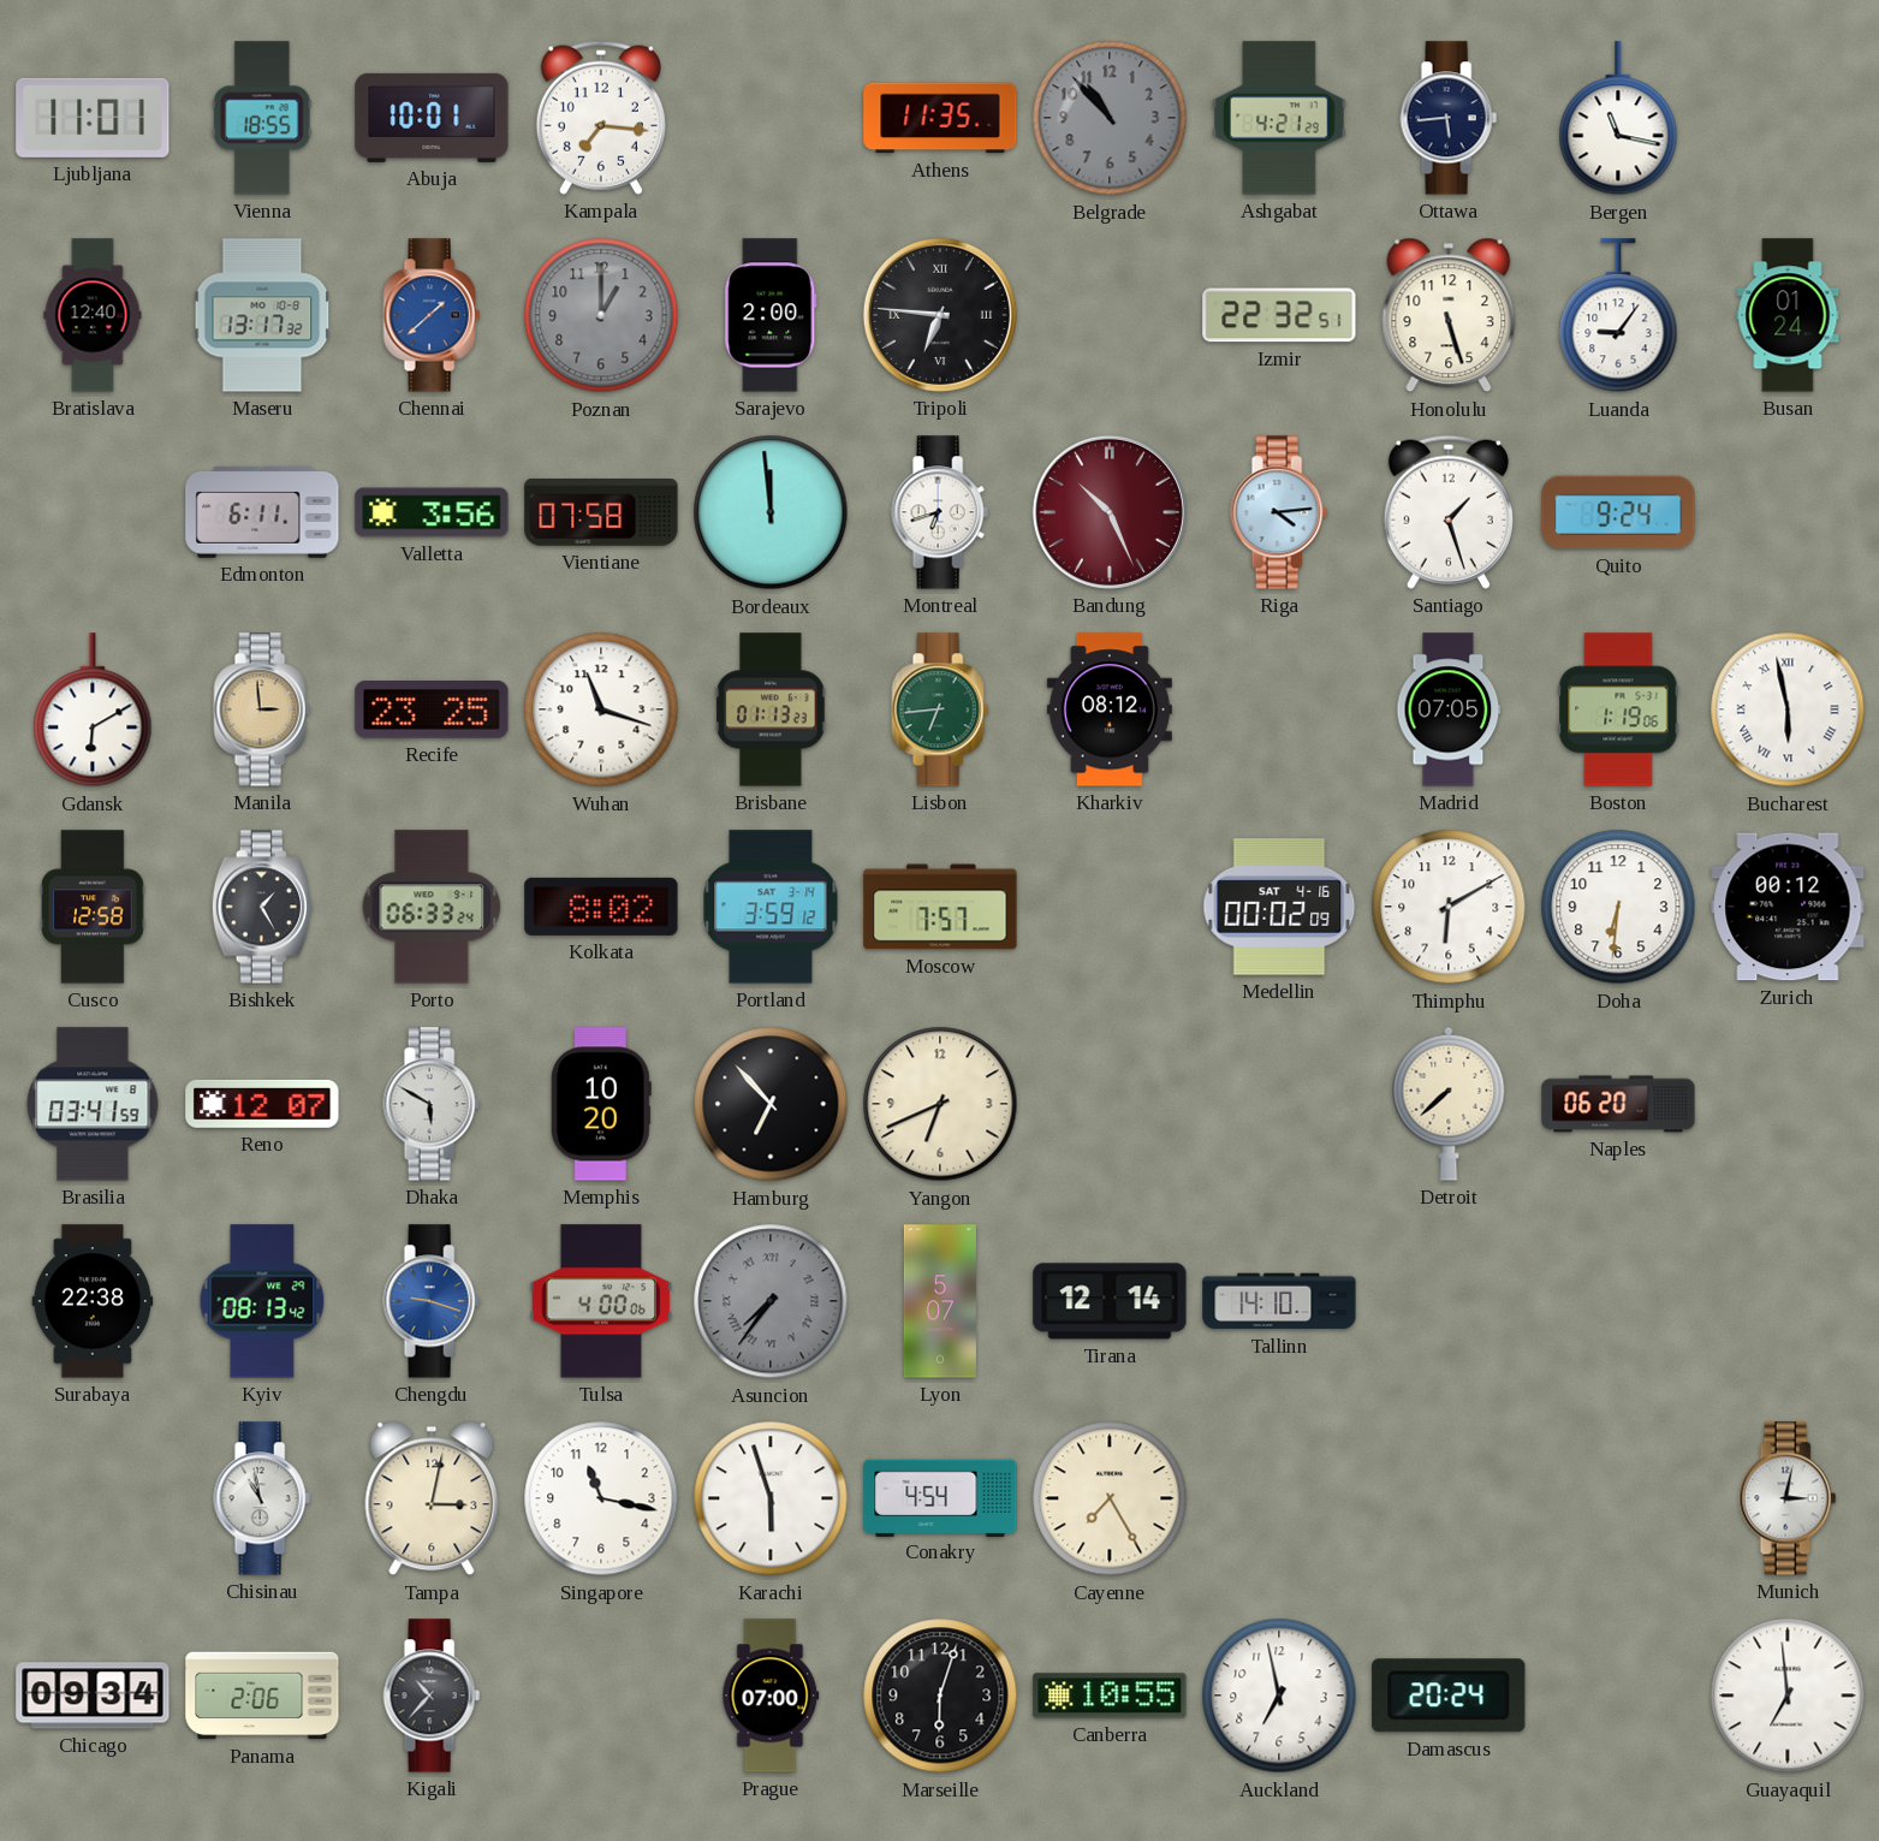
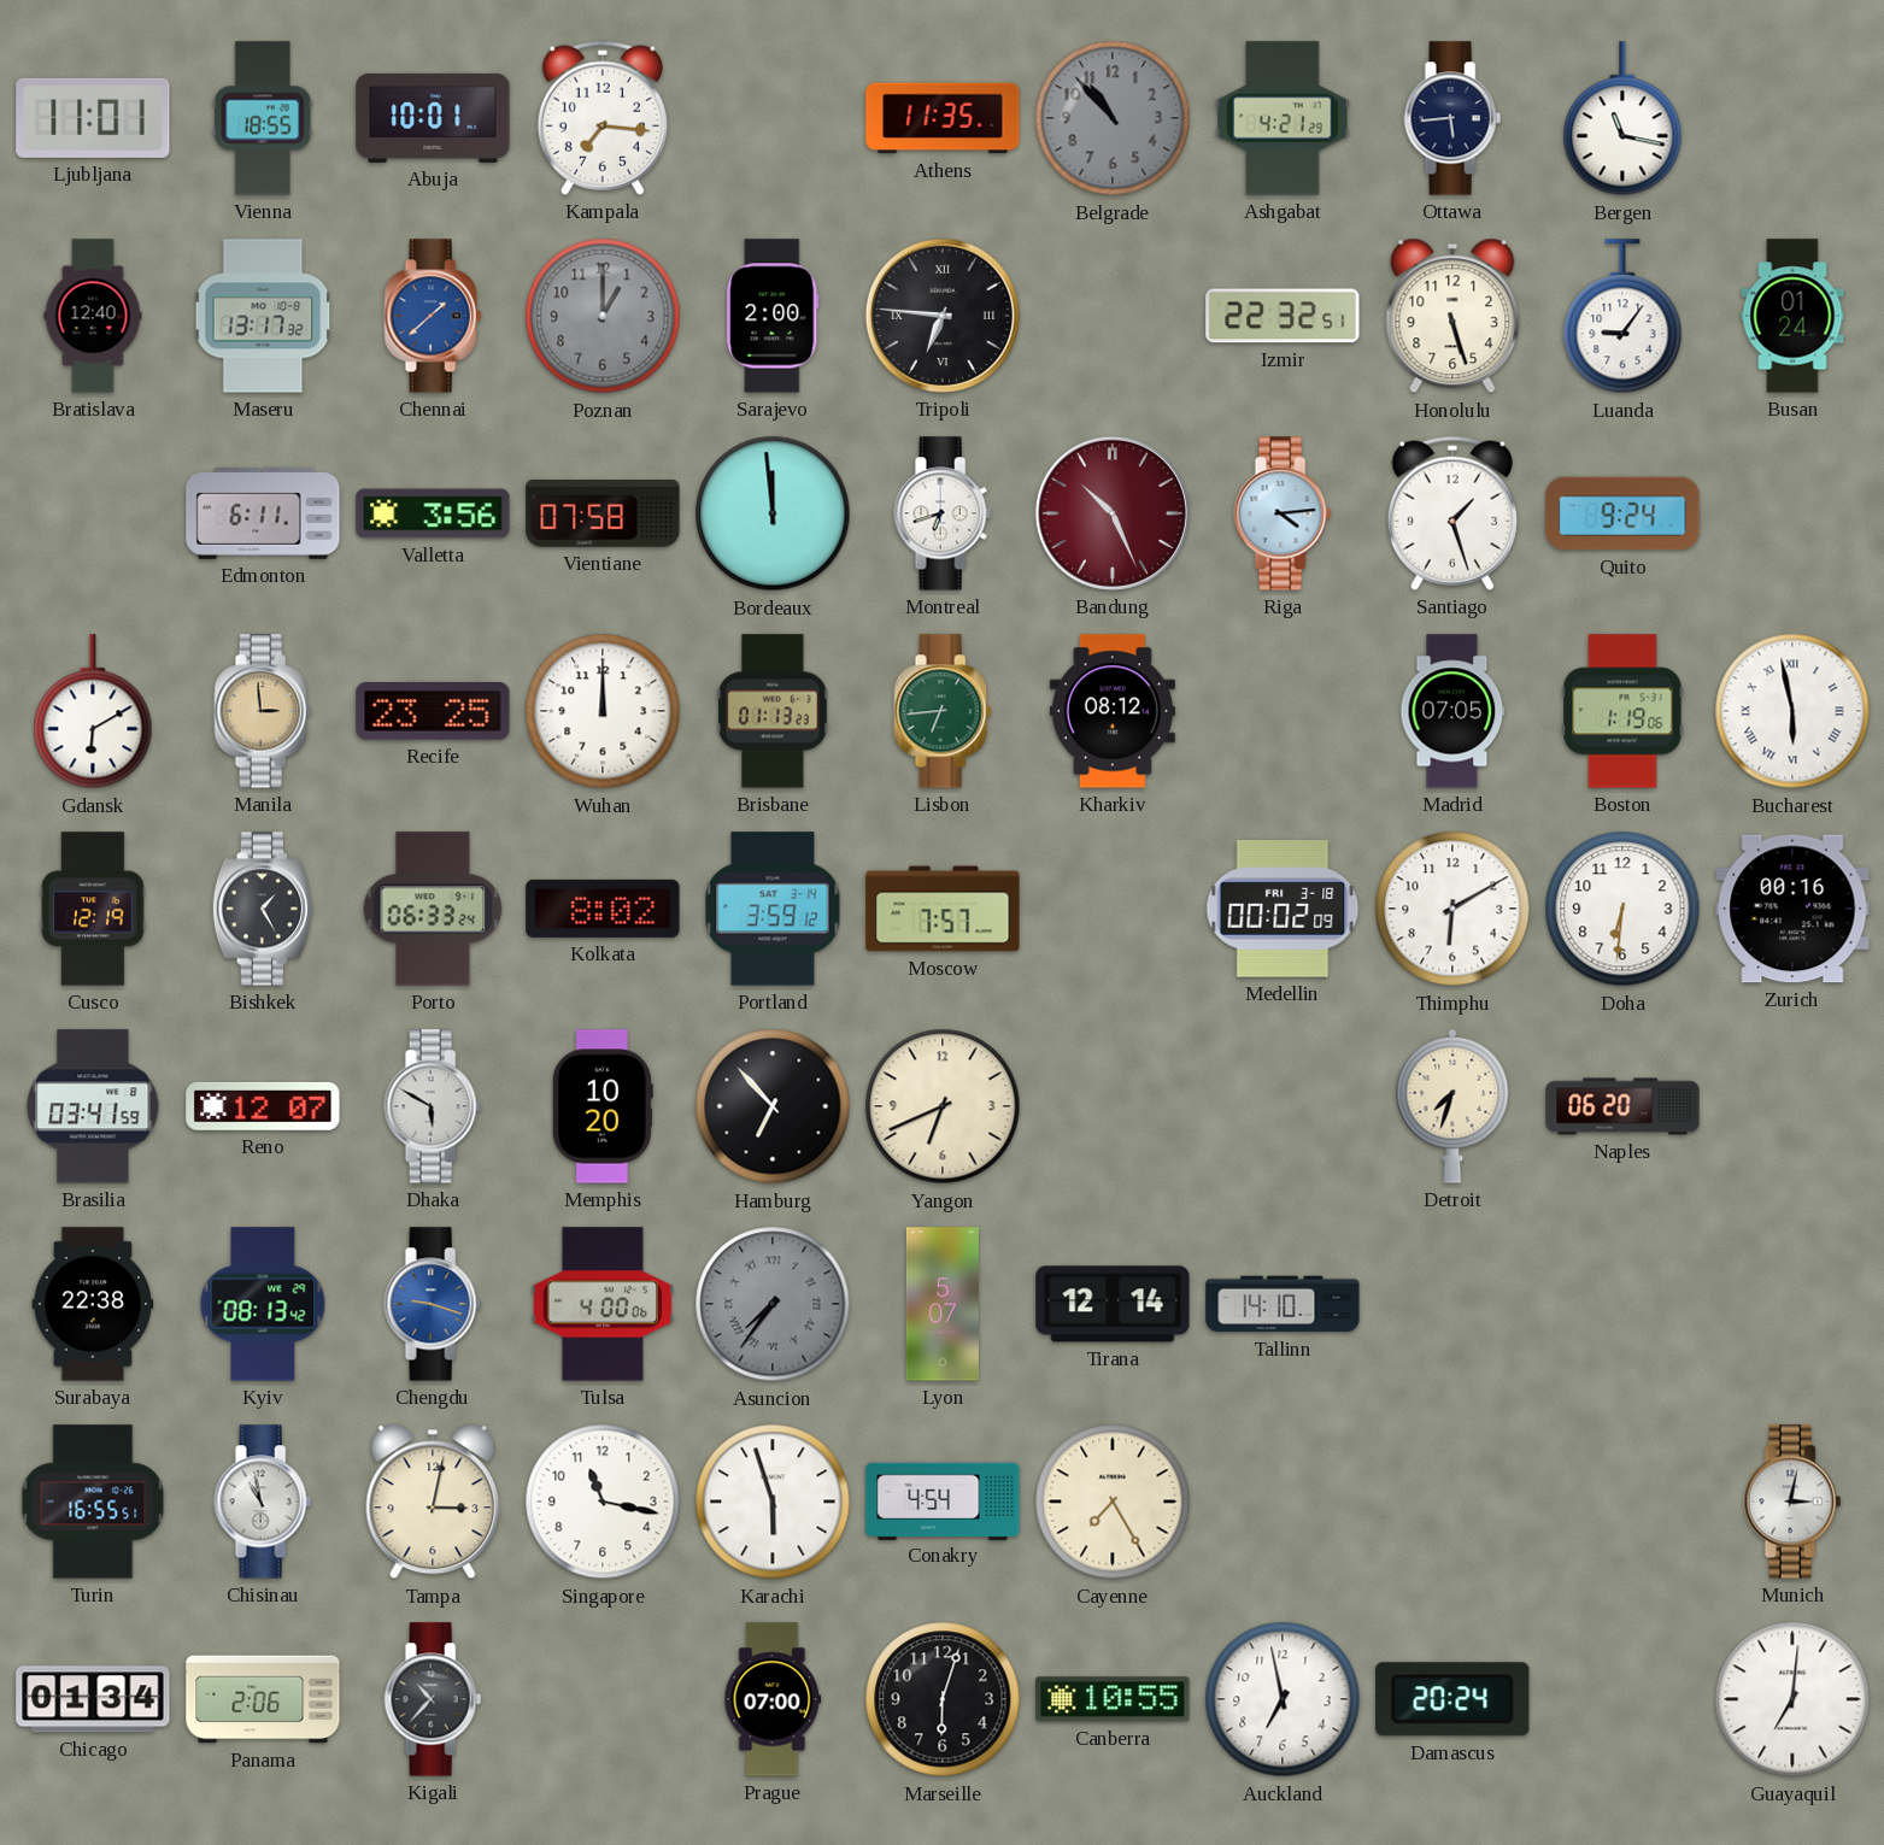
Wuhan: 11:18 -> 12:00
Cusco: 12:58 -> 12:19
Medellin date: SAT 4-16 -> FRI 3-18
Zurich: 00:12 -> 00:16
Detroit: 7:38 -> 7:33
Turin: none -> 16:55
Chicago: 09:34 -> 01:34
Guayaquil: 6:59 -> 7:01
